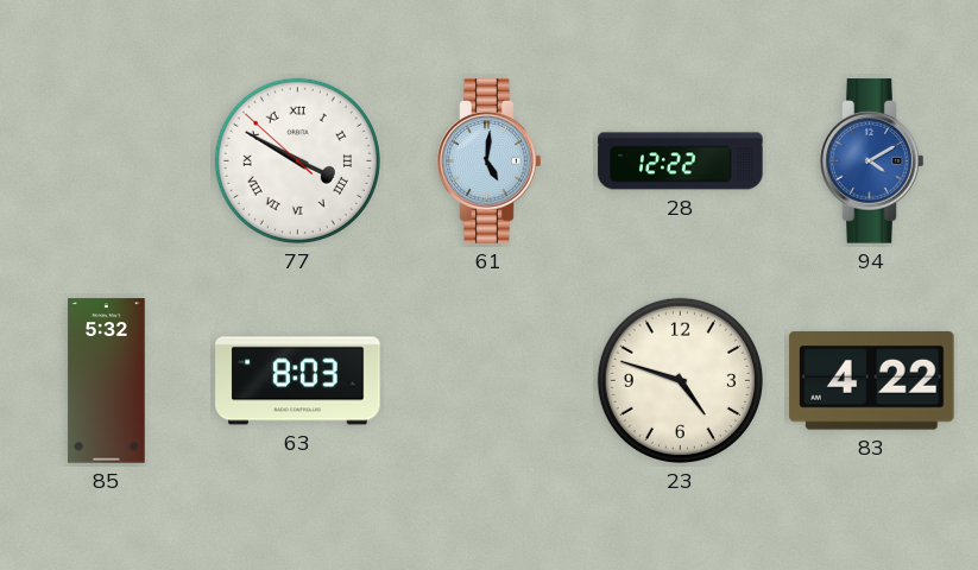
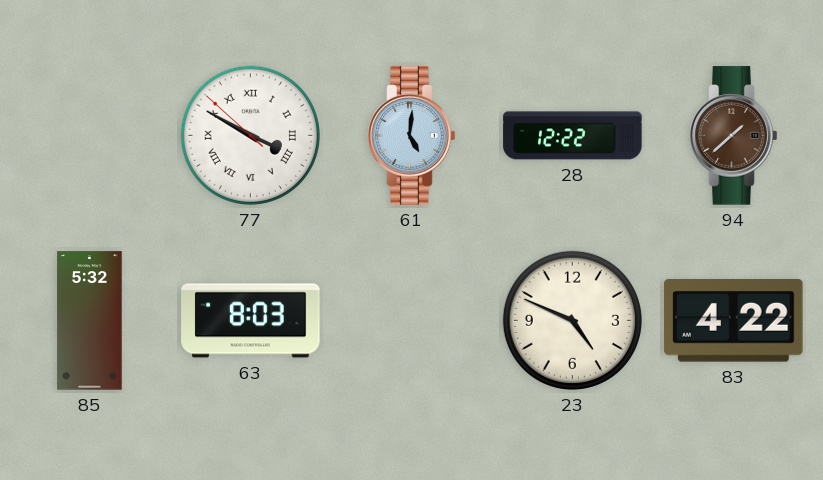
94: 4:10 -> 1:38
94 dial: blue -> brown
23: 4:48 -> 4:49
